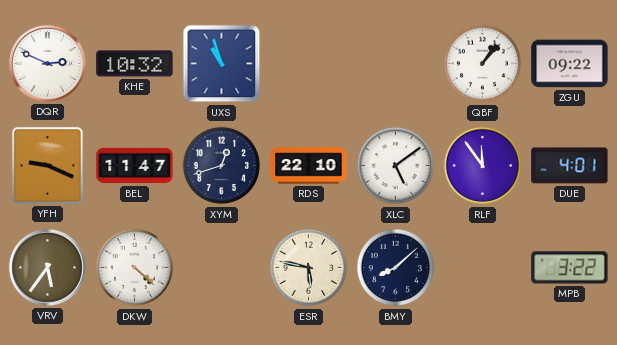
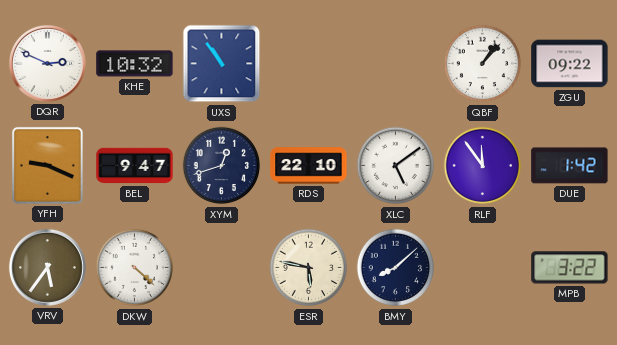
UXS: 10:57 -> 10:54
BEL: 11:47 -> 9:47
DUE: 4:01 -> 1:42
